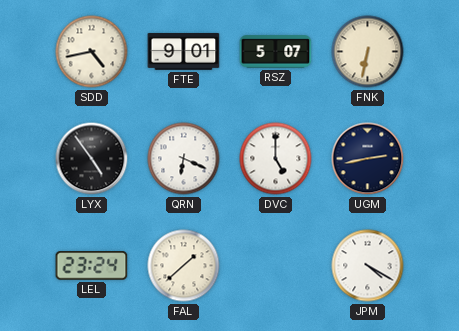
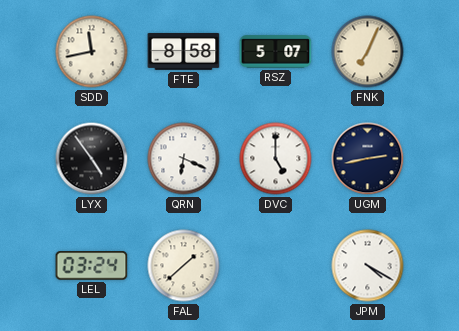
SDD: 4:43 -> 11:43
FTE: 9:01 -> 8:58
FNK: 6:32 -> 7:04
LEL: 23:24 -> 03:24
